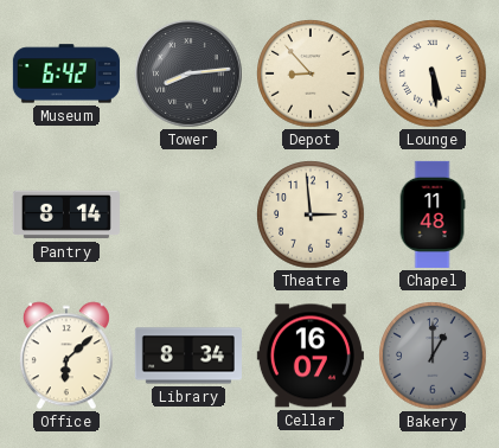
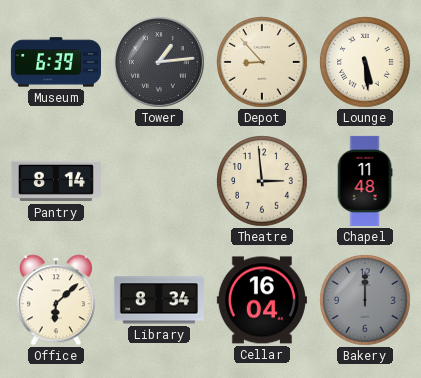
Museum: 6:42 -> 6:39
Tower: 8:14 -> 1:14
Cellar: 16:07 -> 16:04
Bakery: 1:00 -> 12:00
